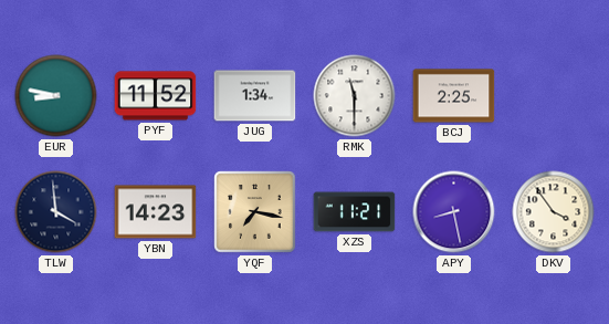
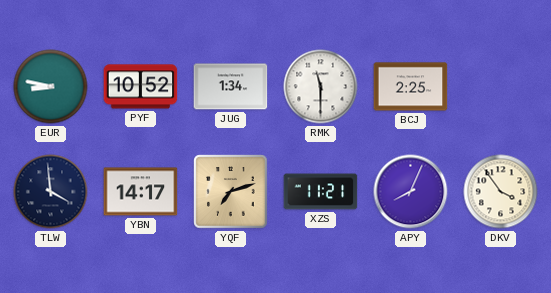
PYF: 11:52 -> 10:52
YBN: 14:23 -> 14:17
YQF: 7:17 -> 7:12
APY: 8:28 -> 8:04
